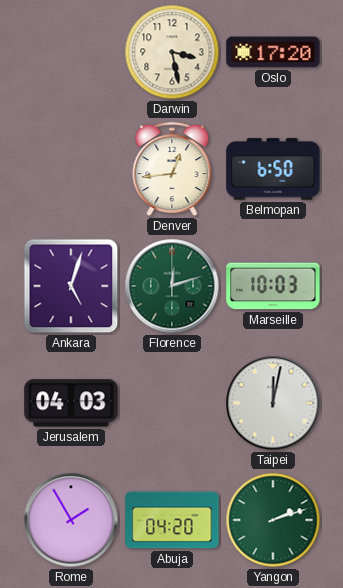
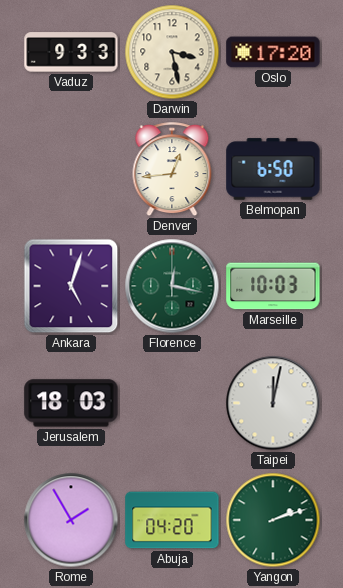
Vaduz: none -> 9:33
Florence: 12:12 -> 12:17
Jerusalem: 04:03 -> 18:03
